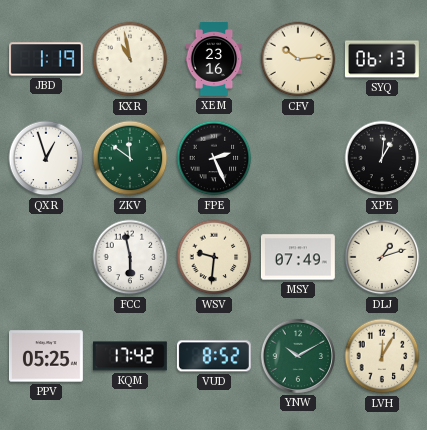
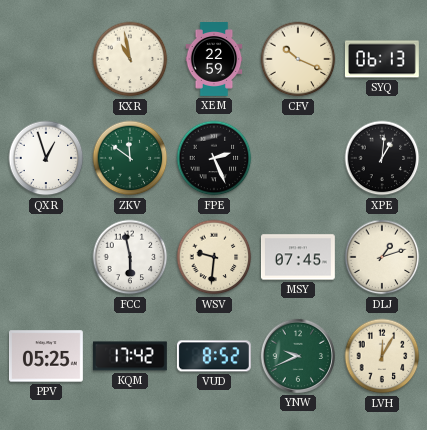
JBD: 1:19 -> none
XEM: 23:16 -> 22:59
CFV: 10:14 -> 10:19
MSY: 07:49 -> 07:45
YNW: 10:10 -> 9:41
